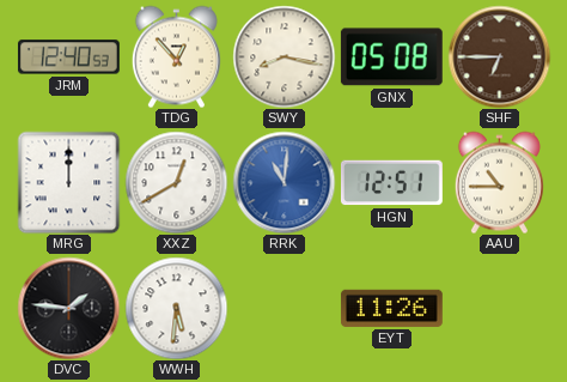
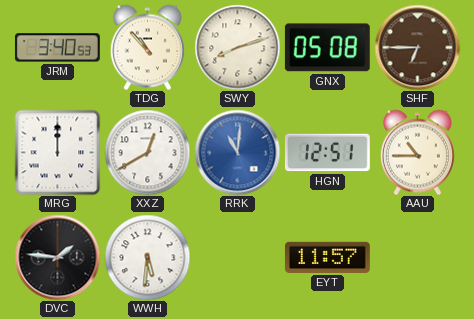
JRM: 12:40 -> 3:40
TDG: 12:53 -> 10:53
SWY: 8:17 -> 8:12
EYT: 11:26 -> 11:57
